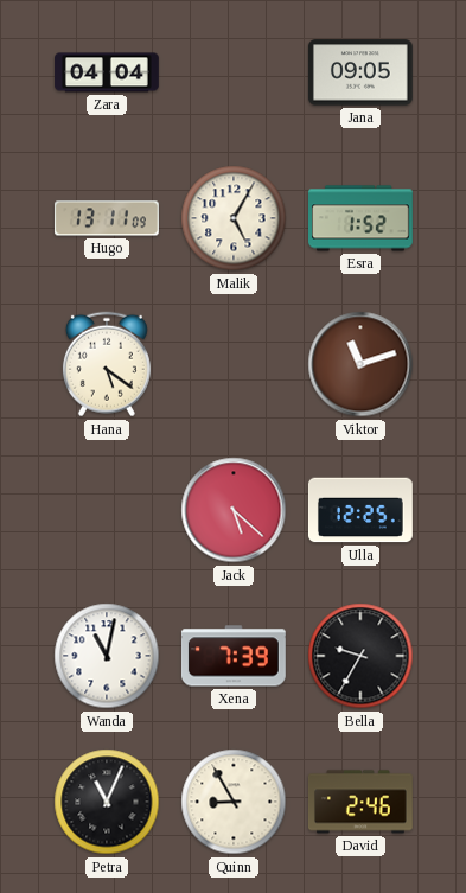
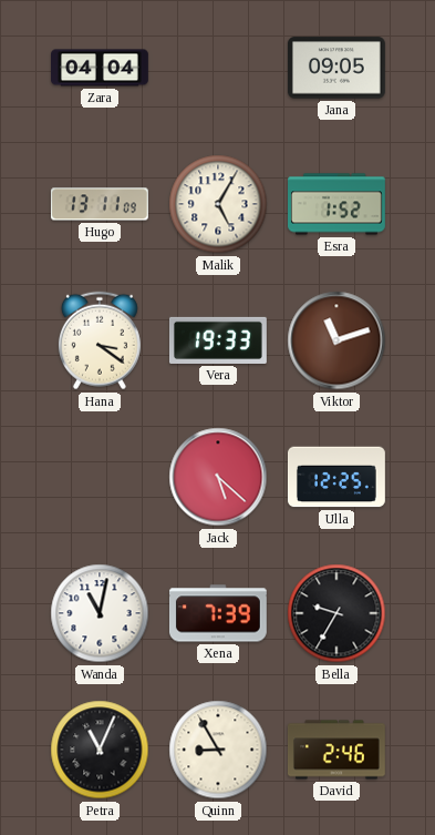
Hana: 5:21 -> 3:21
Vera: none -> 19:33
